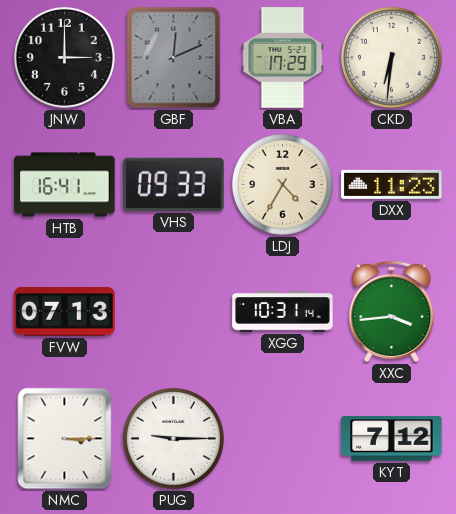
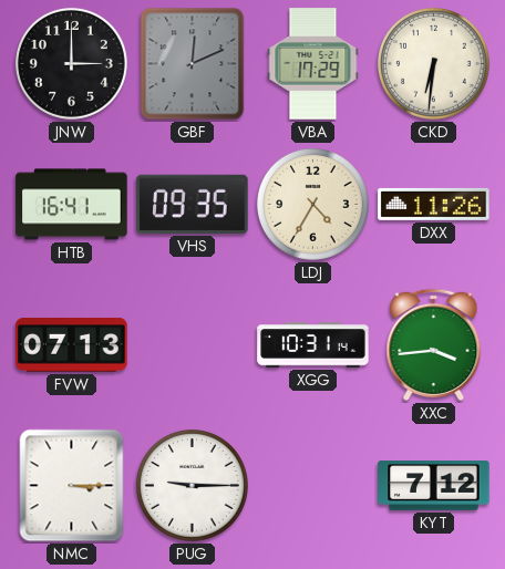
VHS: 09:33 -> 09:35
DXX: 11:23 -> 11:26
